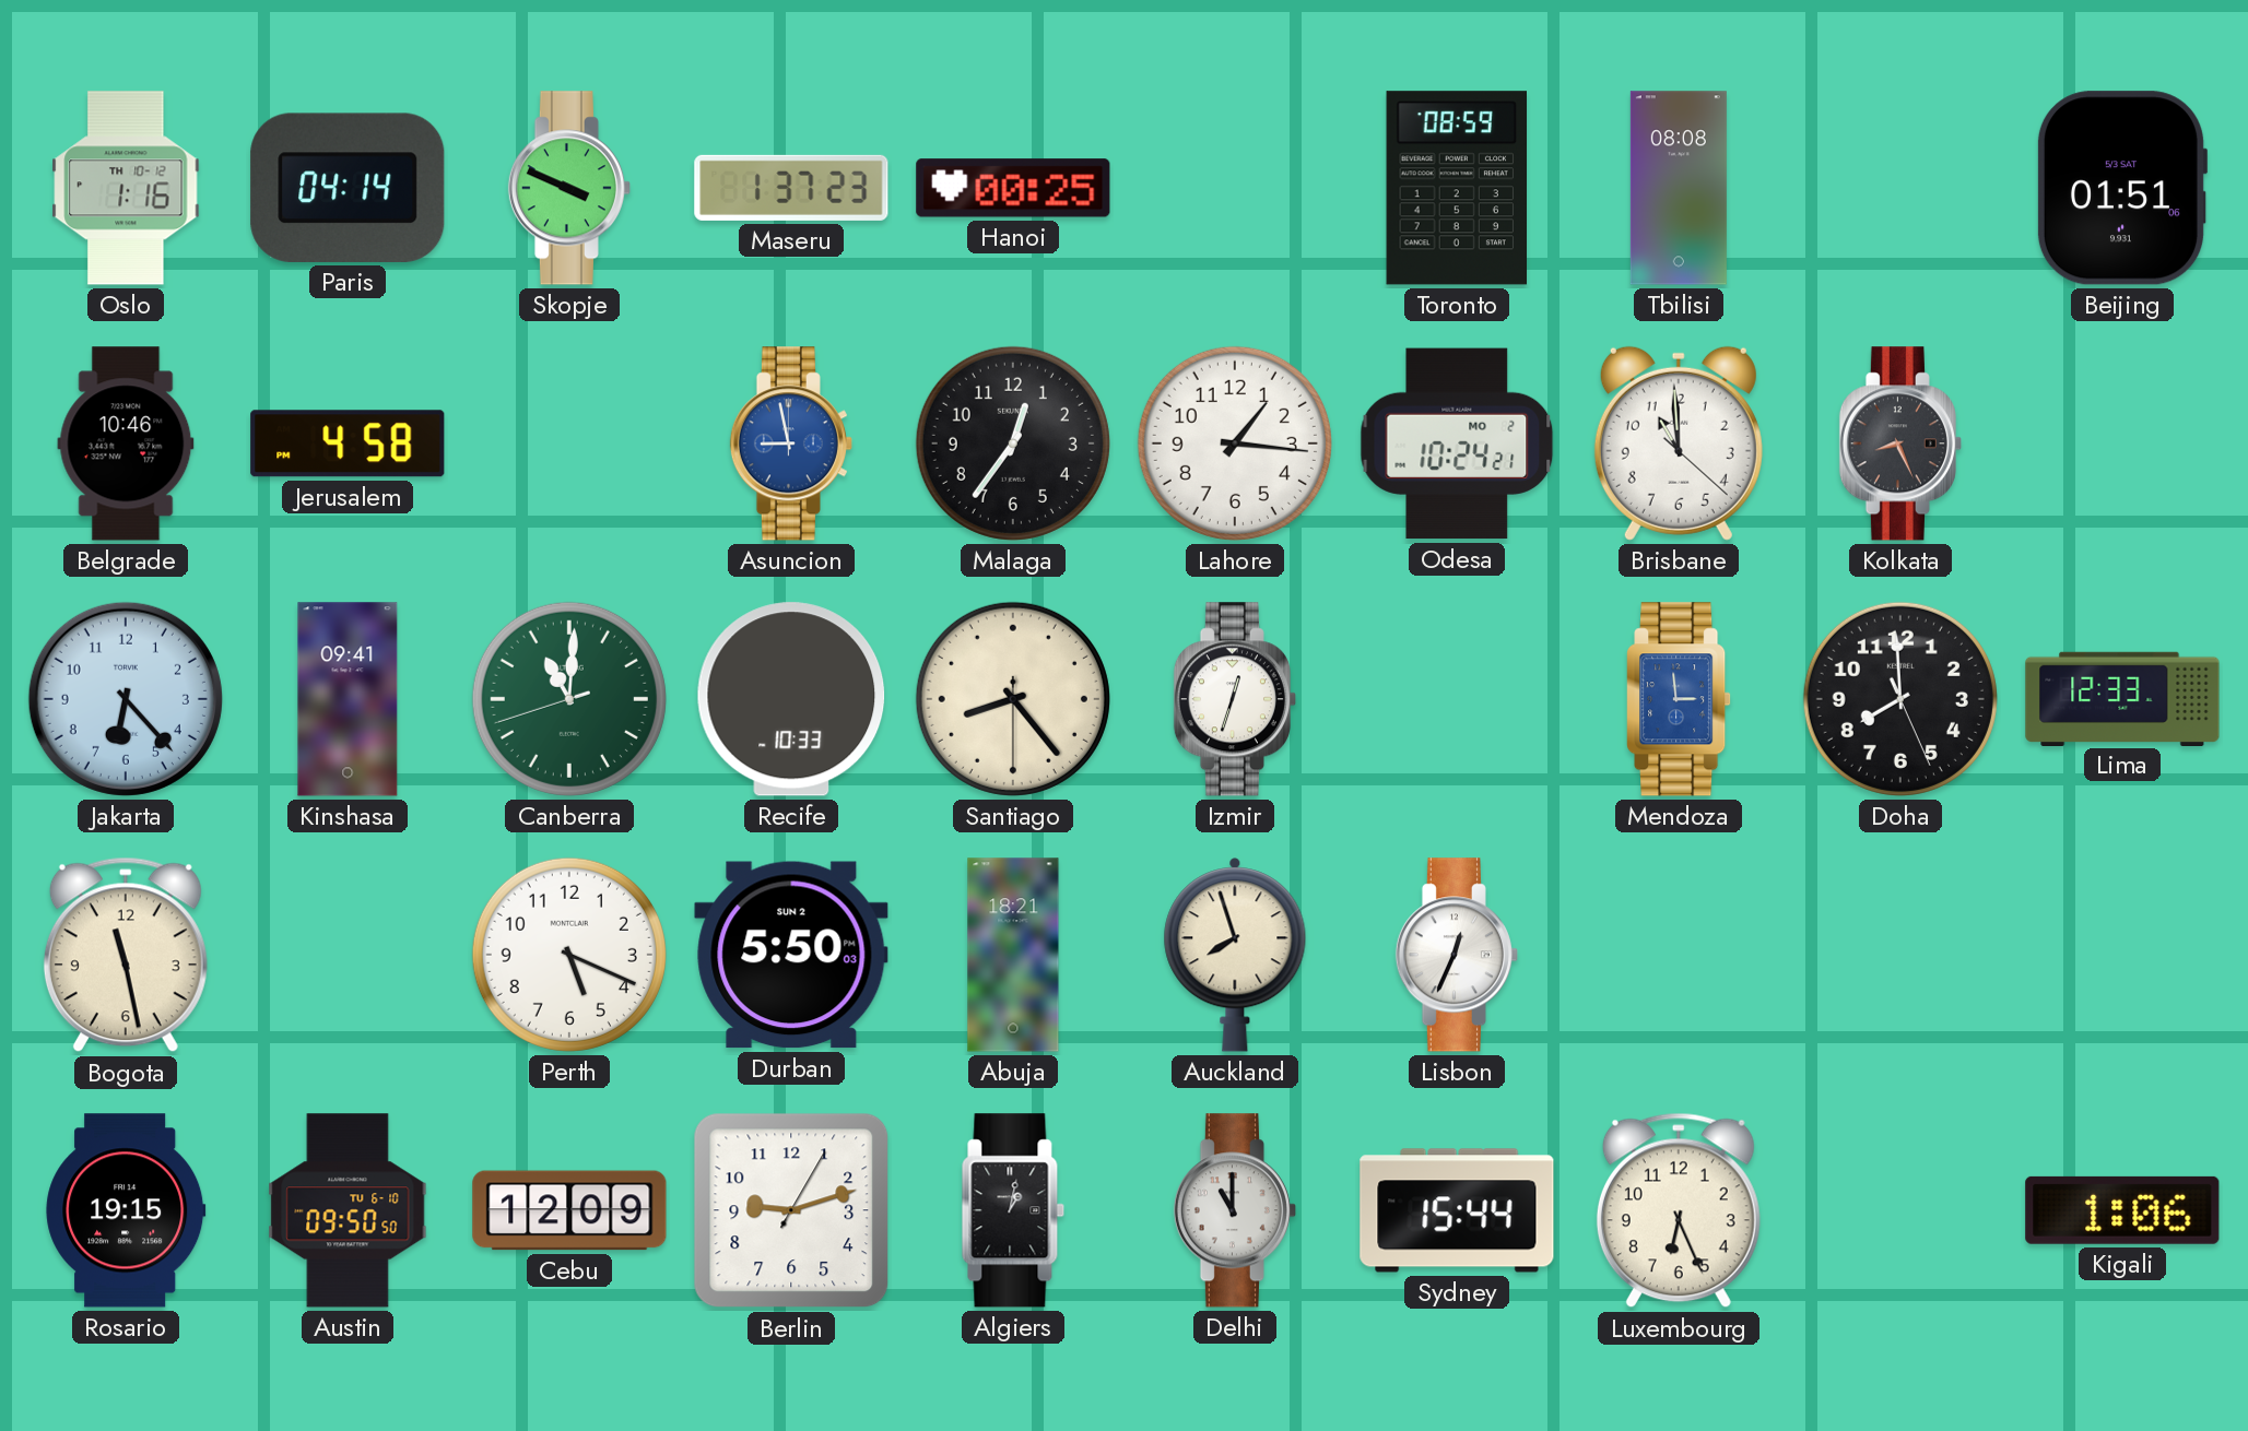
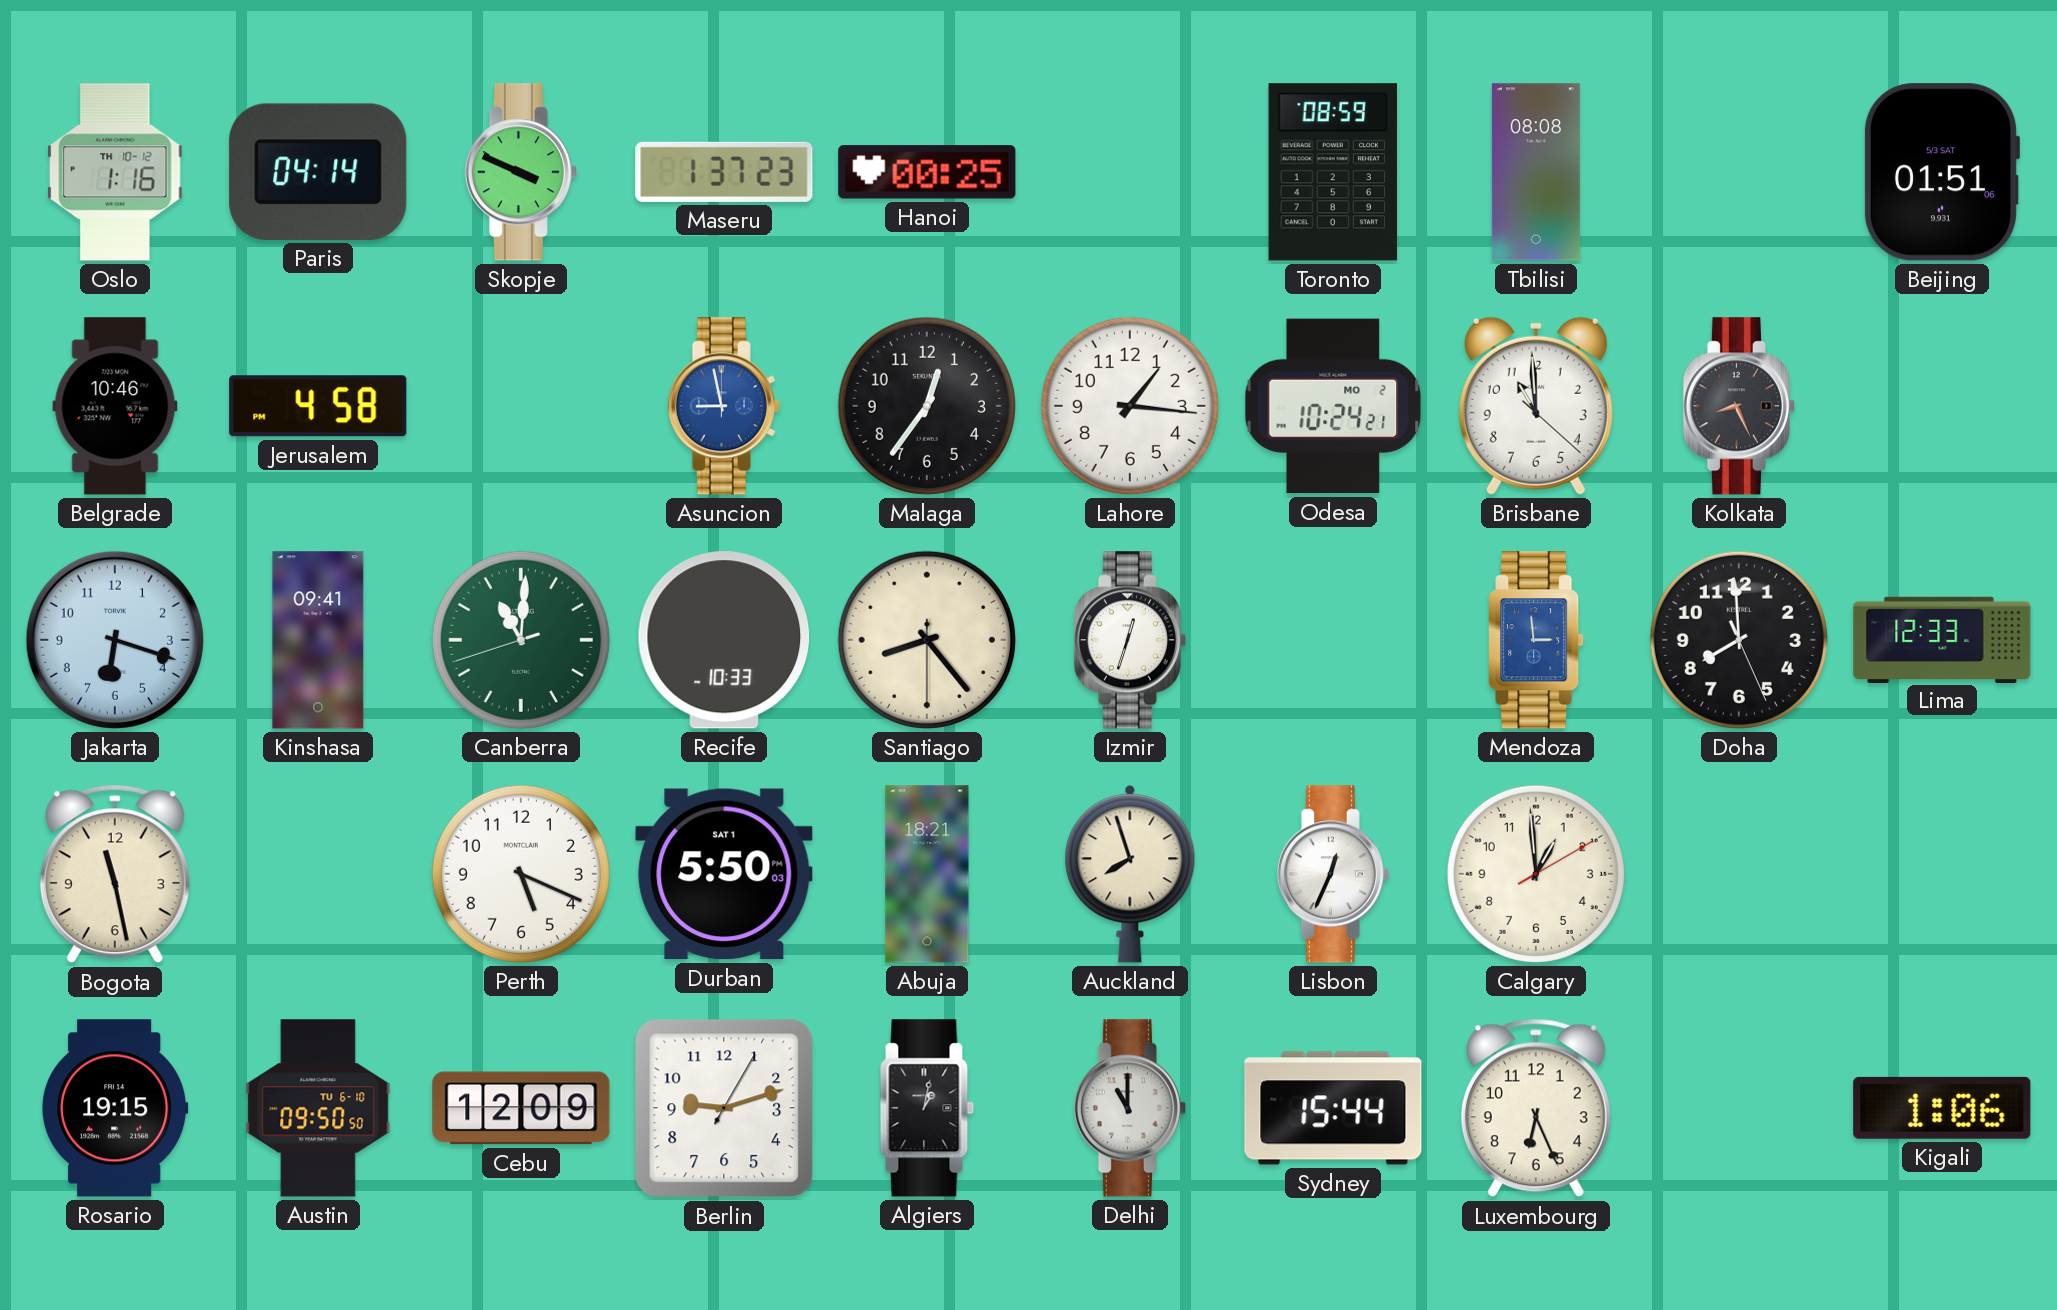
Jakarta: 6:23 -> 6:18
Durban date: SUN 2 -> SAT 1
Calgary: none -> 12:59
